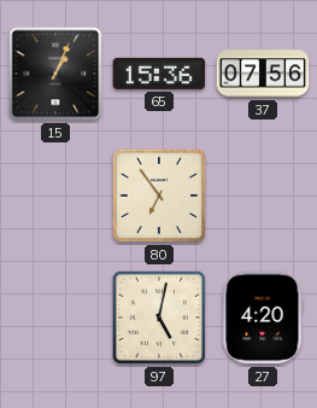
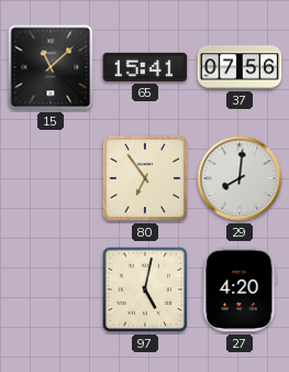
15: 1:04 -> 11:08
65: 15:36 -> 15:41
29: none -> 8:01
